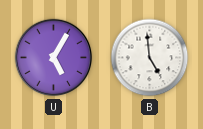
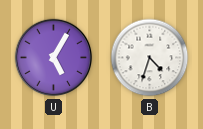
B: 4:59 -> 4:33
